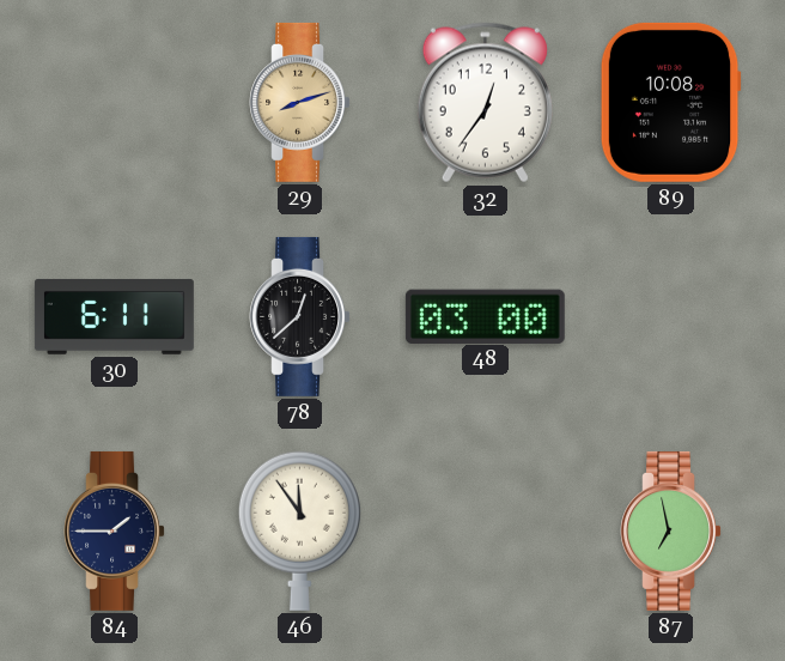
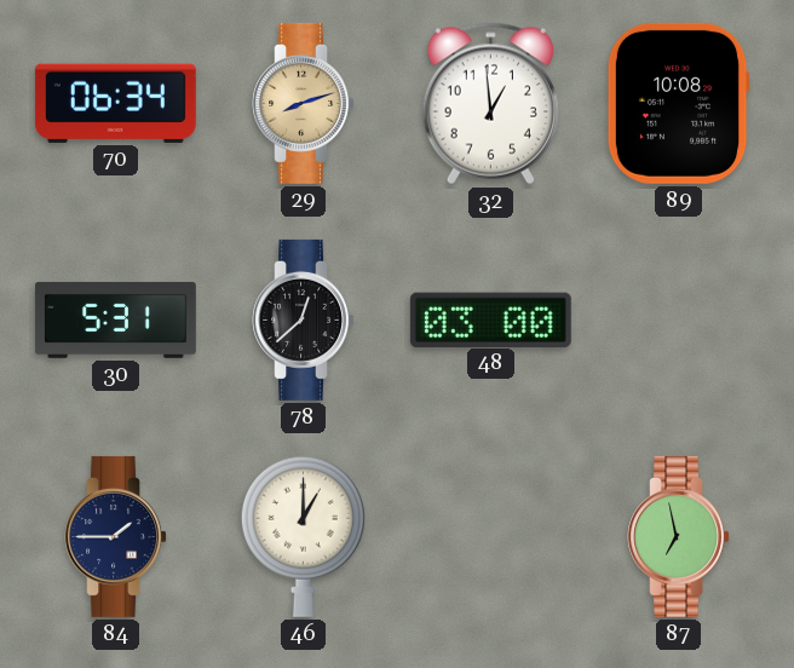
70: none -> 06:34
32: 12:36 -> 12:59
30: 6:11 -> 5:31
46: 11:54 -> 1:00
